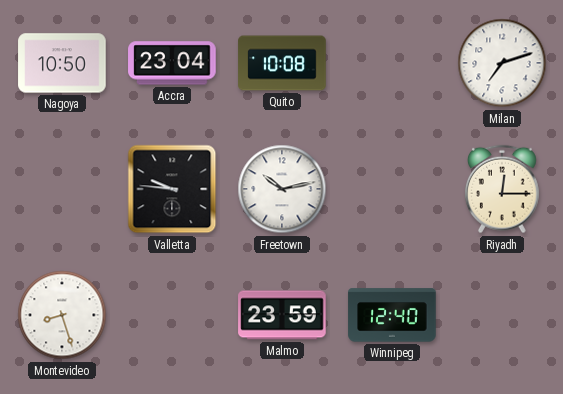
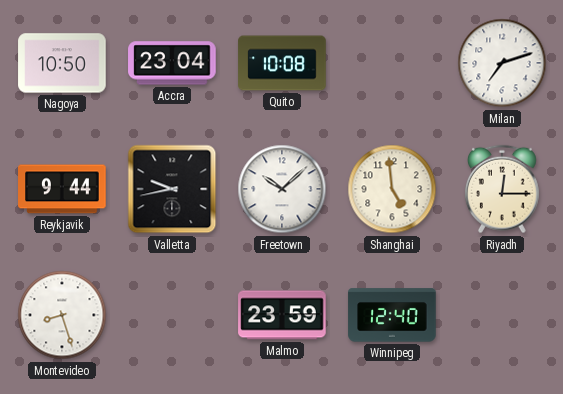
Reykjavik: none -> 9:44
Valletta: 9:46 -> 9:43
Freetown: 10:13 -> 10:08
Shanghai: none -> 4:59
